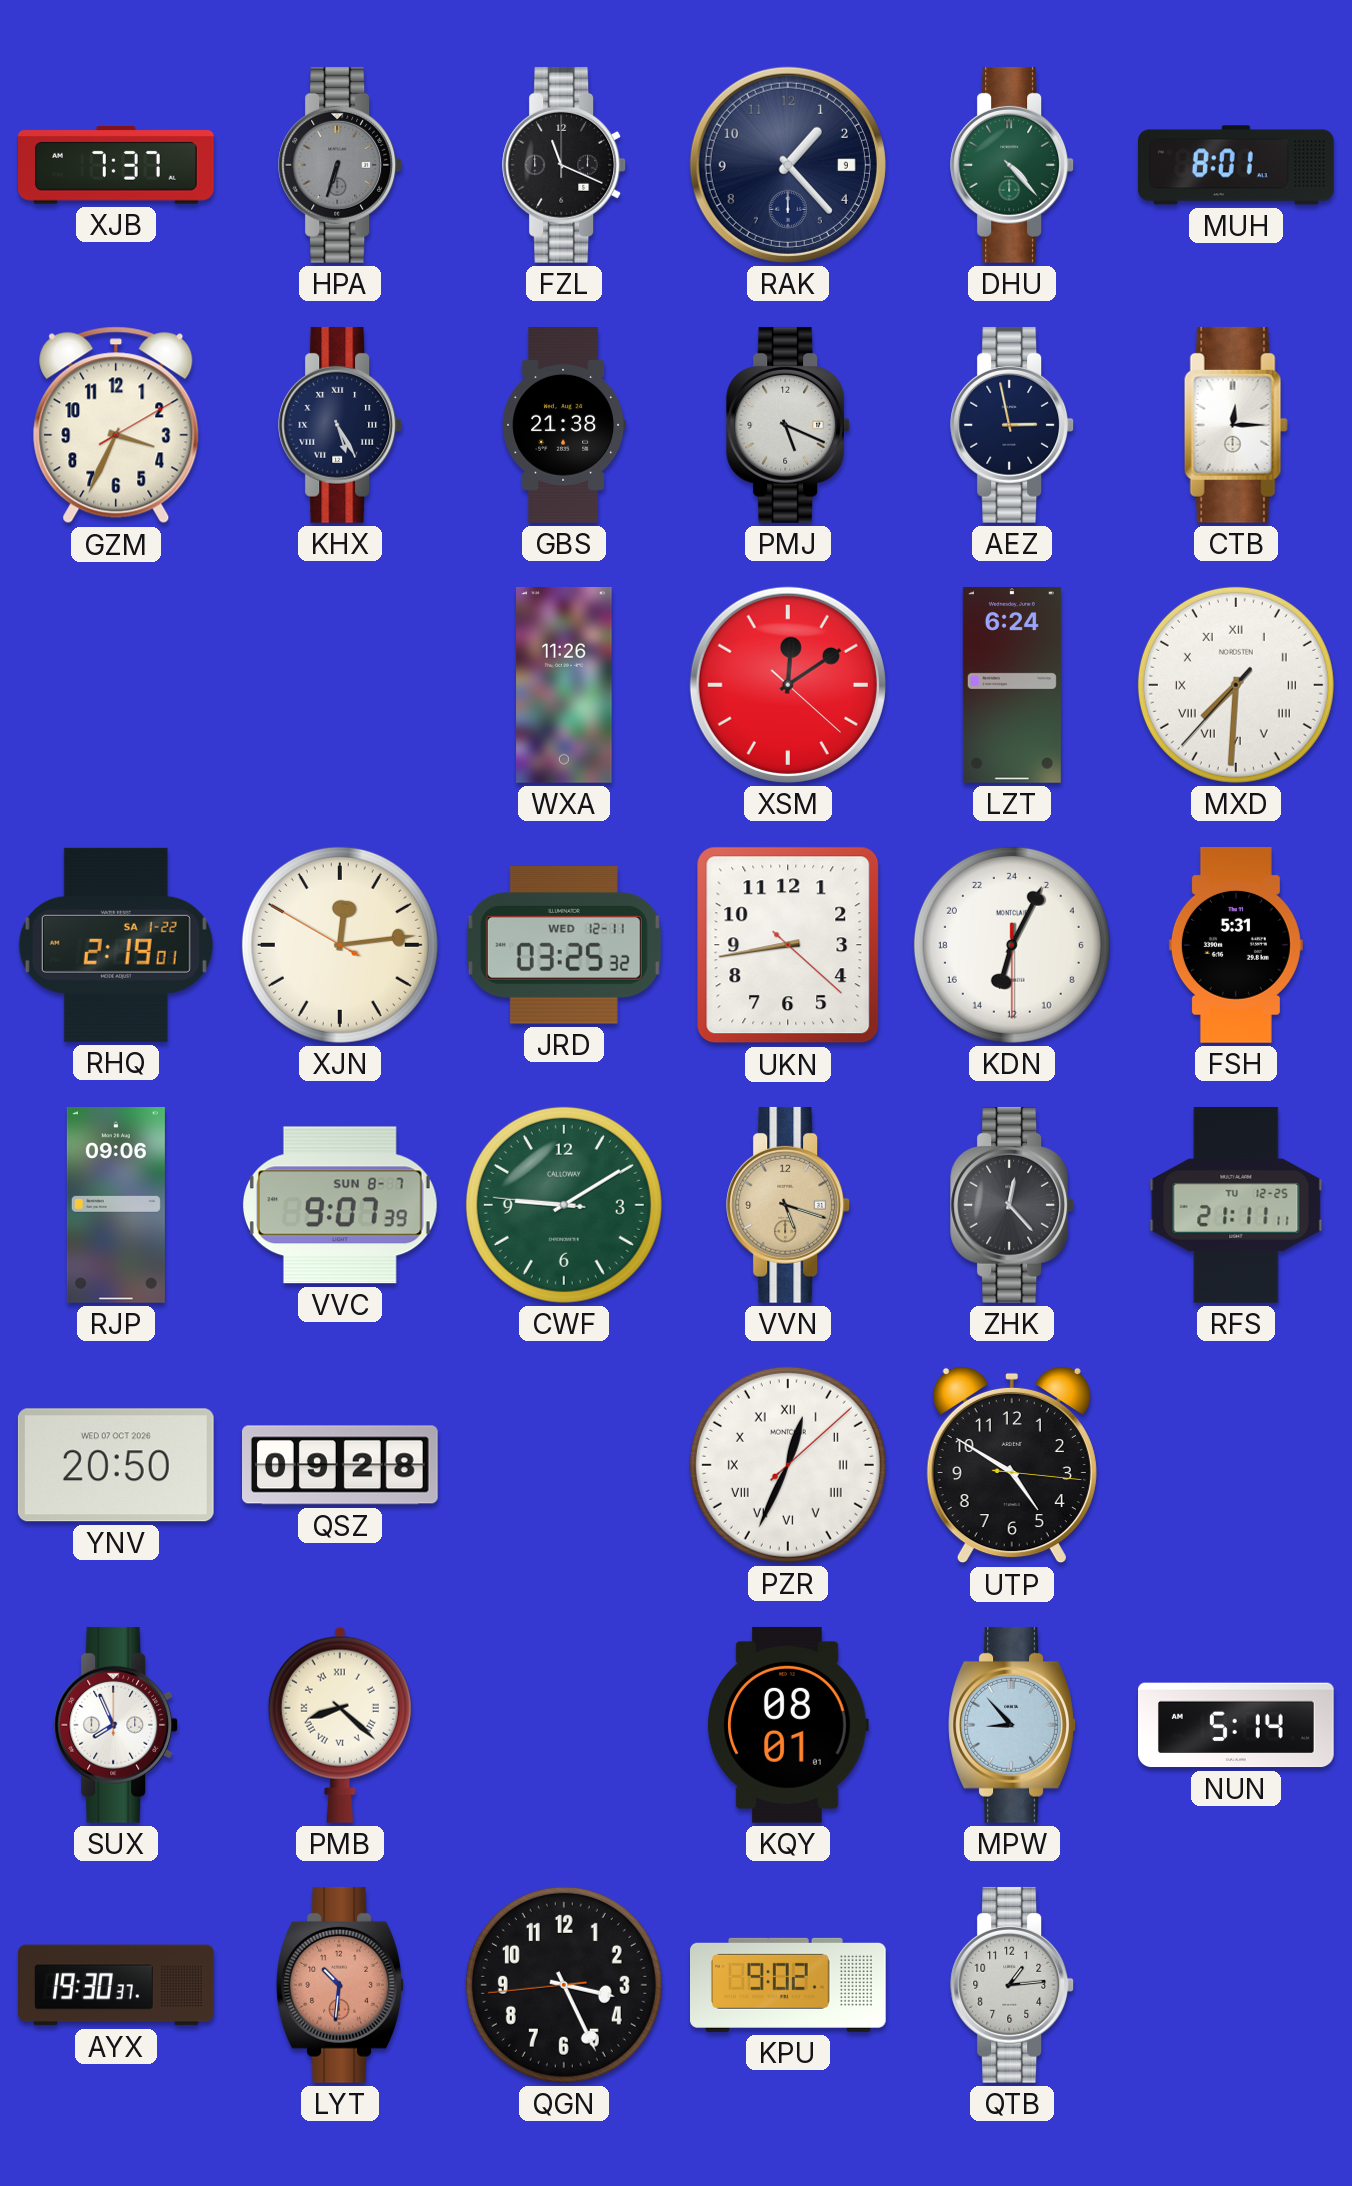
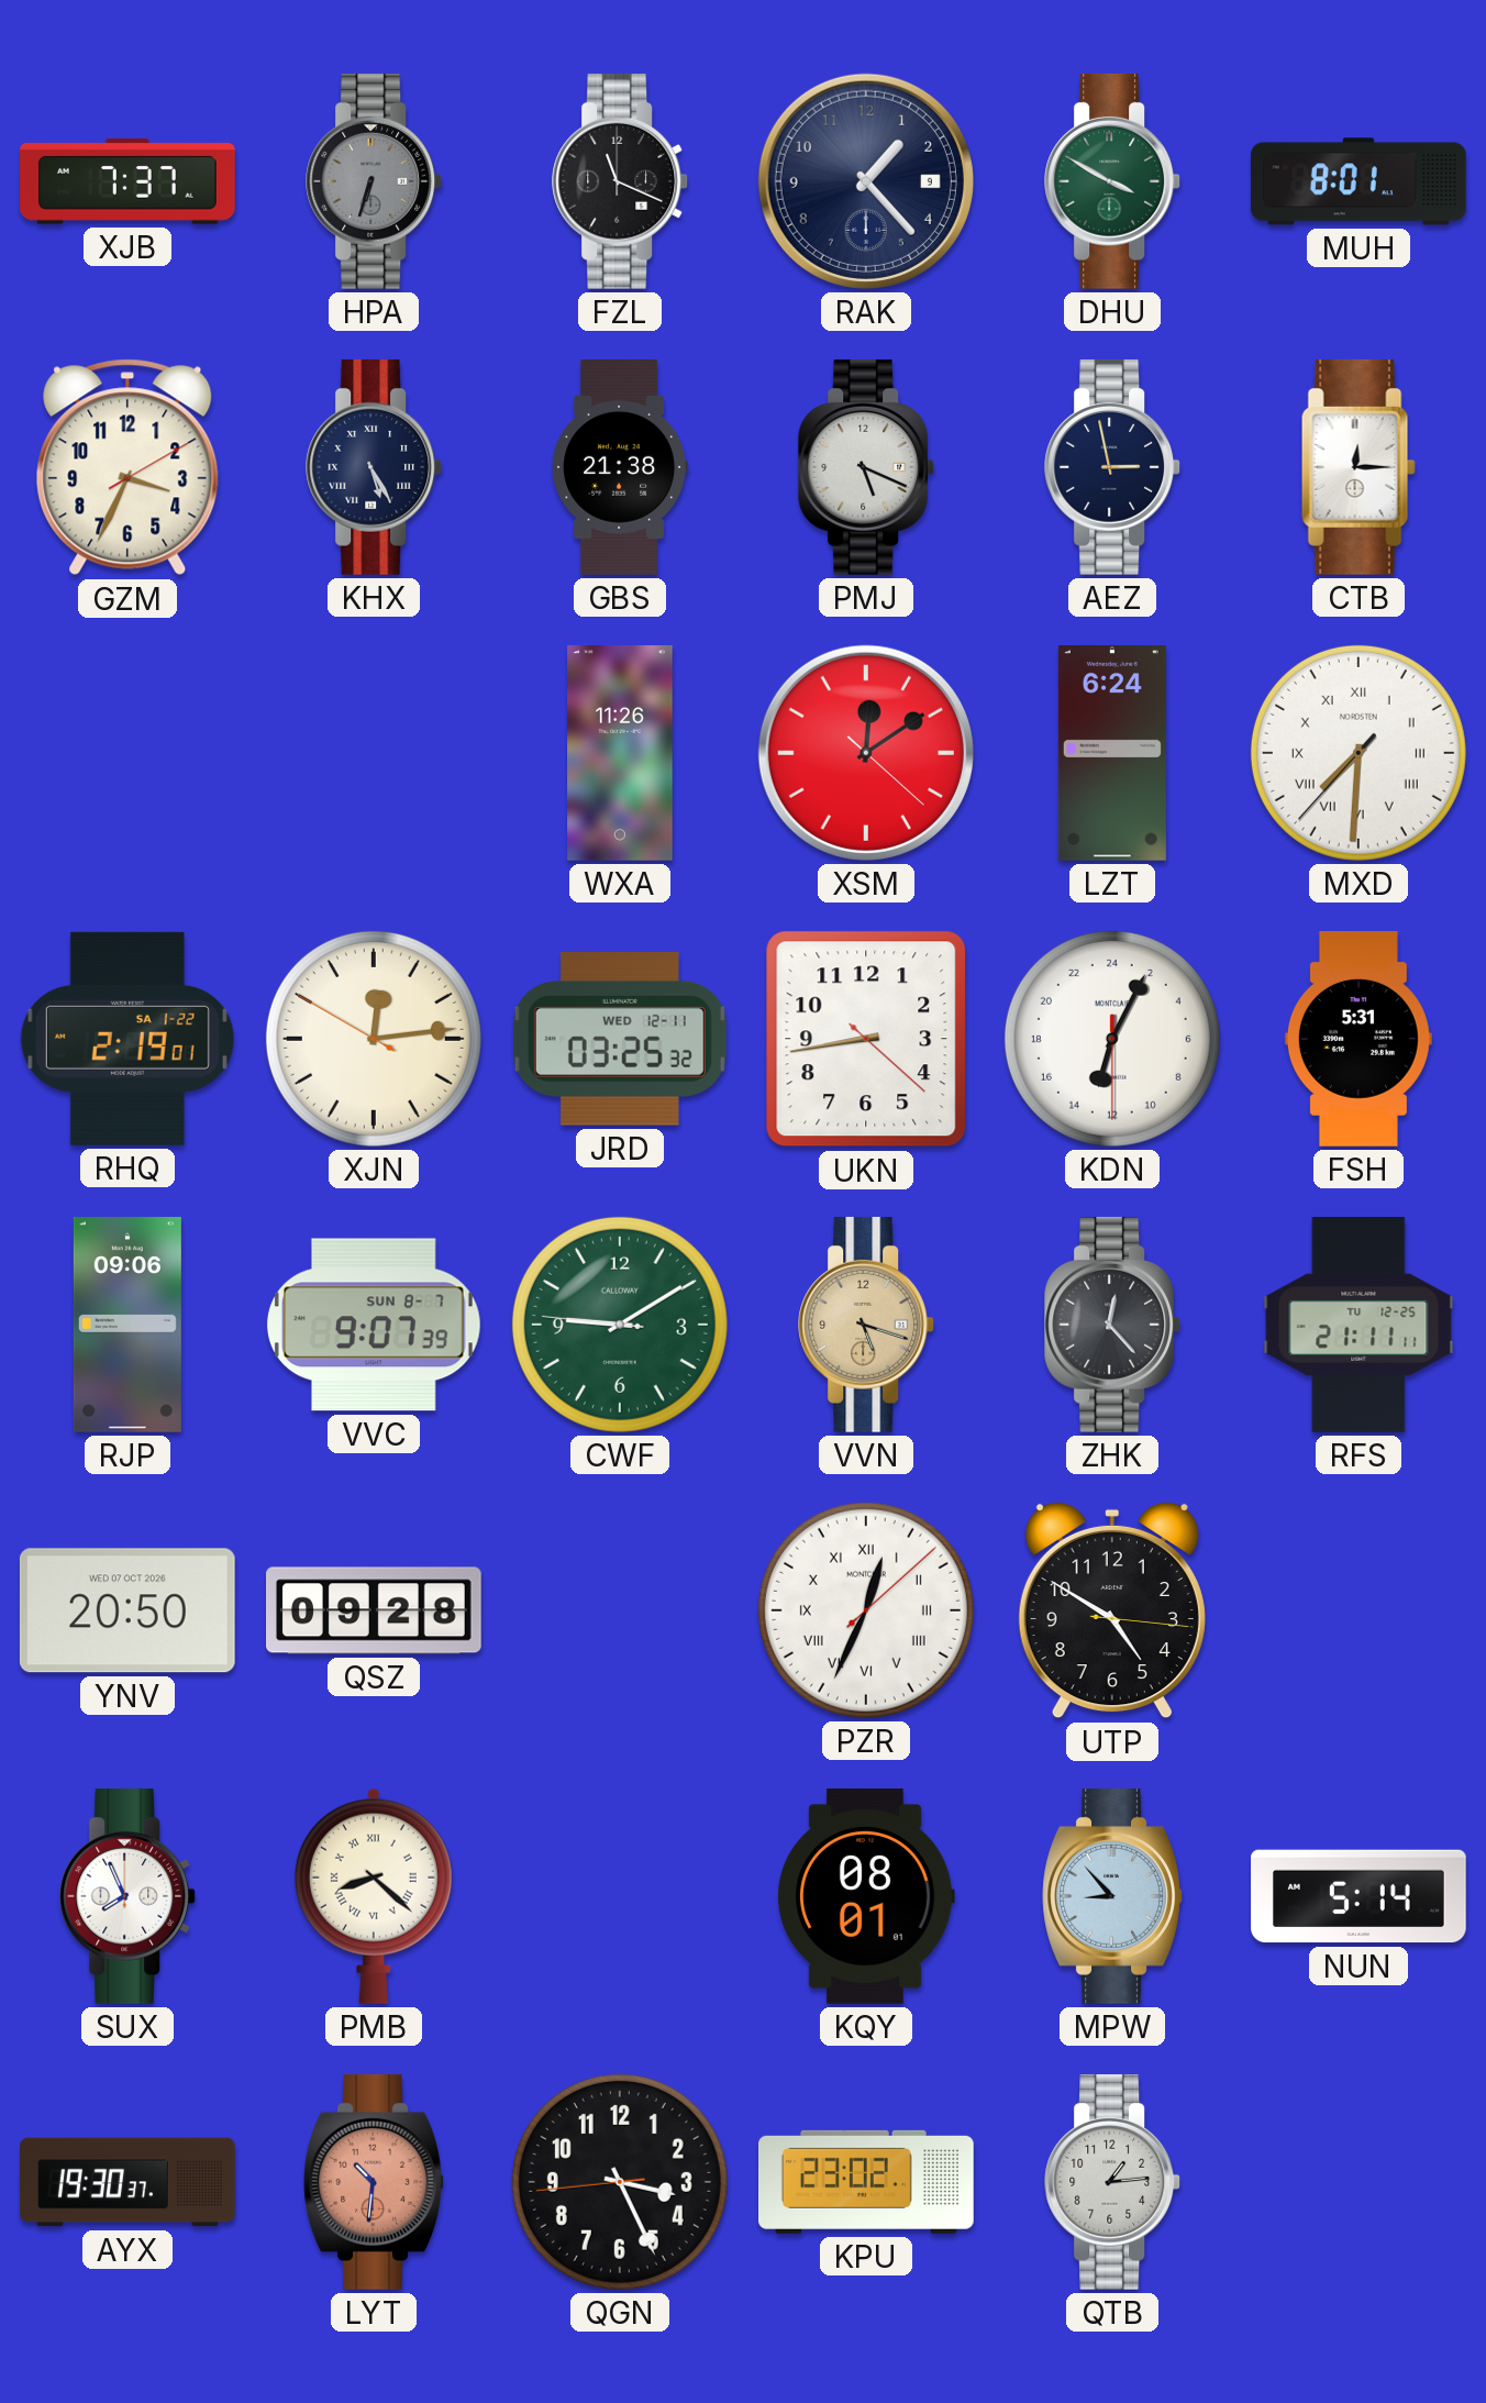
DHU: 4:23 -> 3:50
KPU: 9:02 -> 23:02
